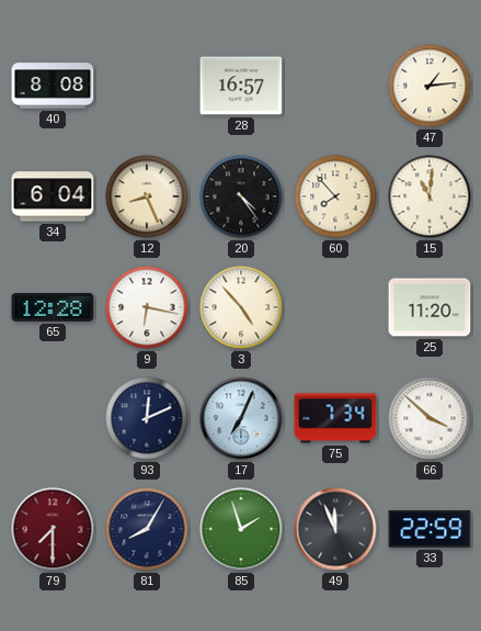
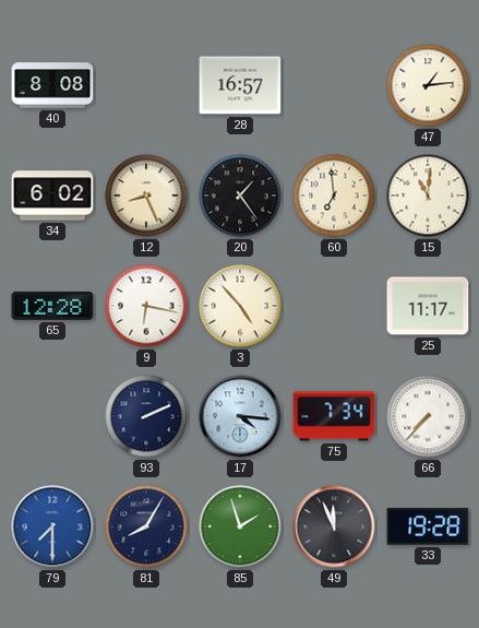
34: 6:04 -> 6:02
20: 4:24 -> 1:24
60: 7:53 -> 6:59
25: 11:20 -> 11:17
93: 12:11 -> 2:11
17: 7:04 -> 4:16
66: 3:52 -> 7:37
79 dial: burgundy -> blue
33: 22:59 -> 19:28
